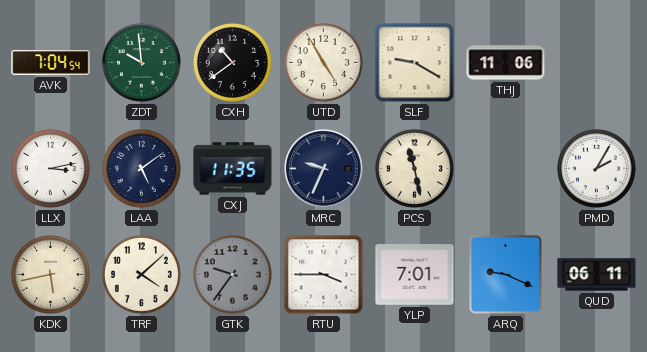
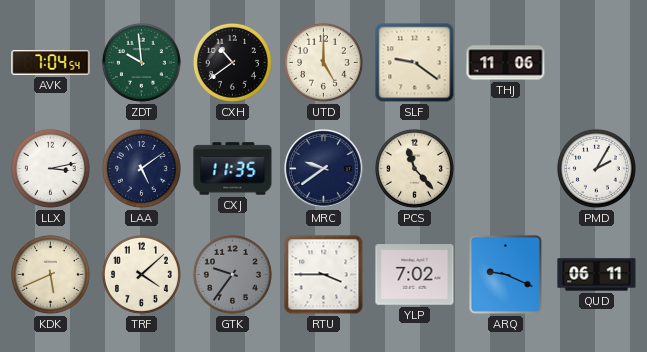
UTD: 4:55 -> 5:00
SLF: 9:20 -> 9:21
MRC: 9:34 -> 9:39
PCS: 11:28 -> 11:23
KDK: 5:43 -> 5:41
YLP: 7:01 -> 7:02
